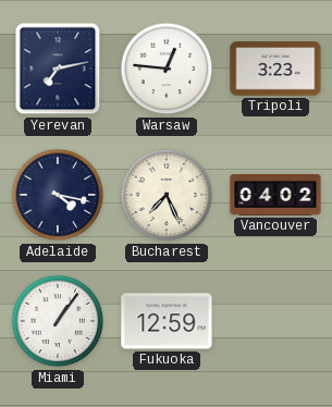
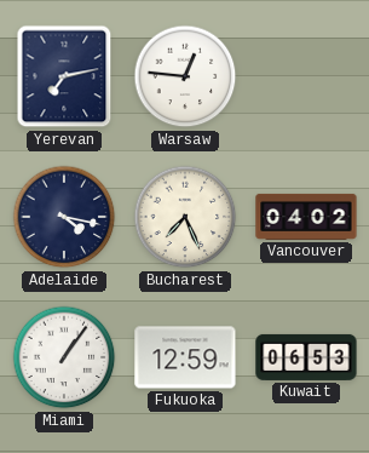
Tripoli: 3:23 -> none
Kuwait: none -> 06:53
